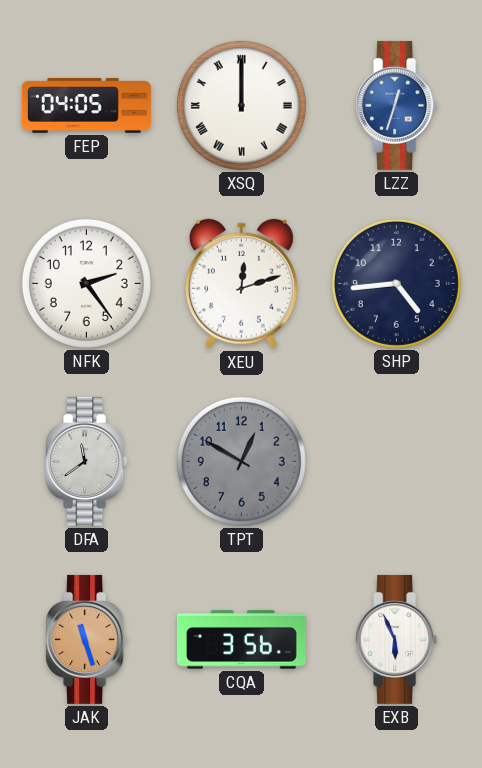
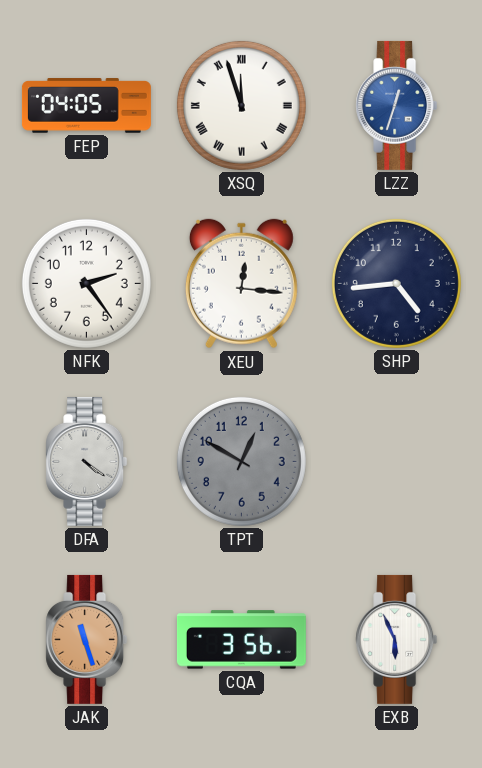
XSQ: 12:00 -> 11:57
XEU: 12:12 -> 12:16
DFA: 11:39 -> 4:21
